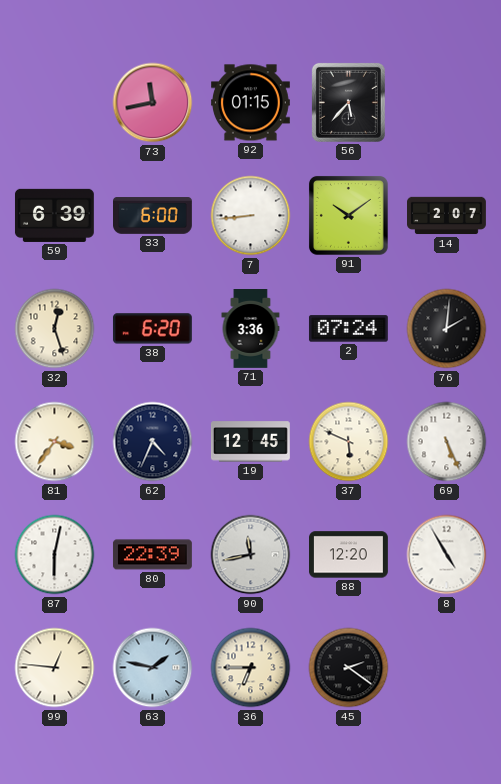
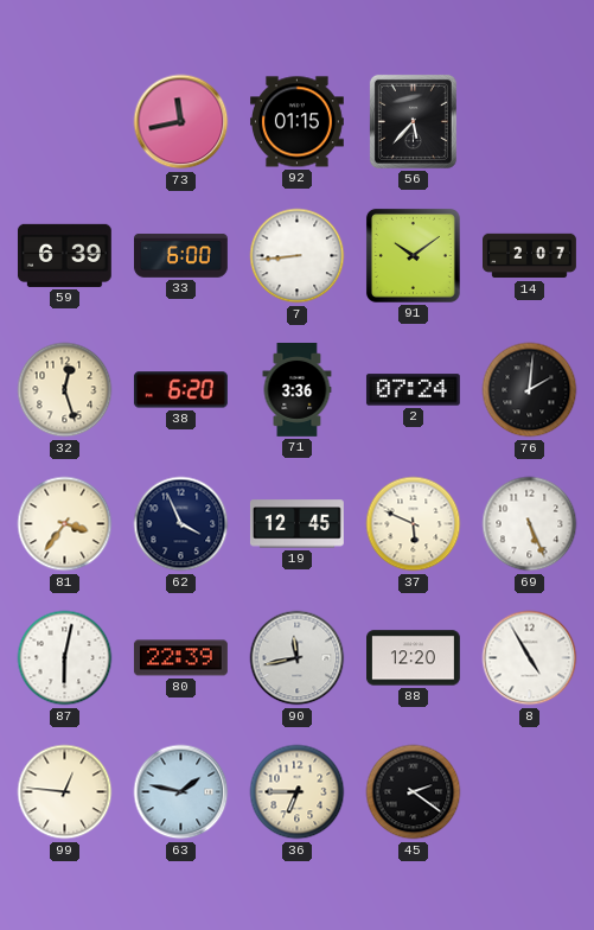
62: 4:34 -> 3:56
